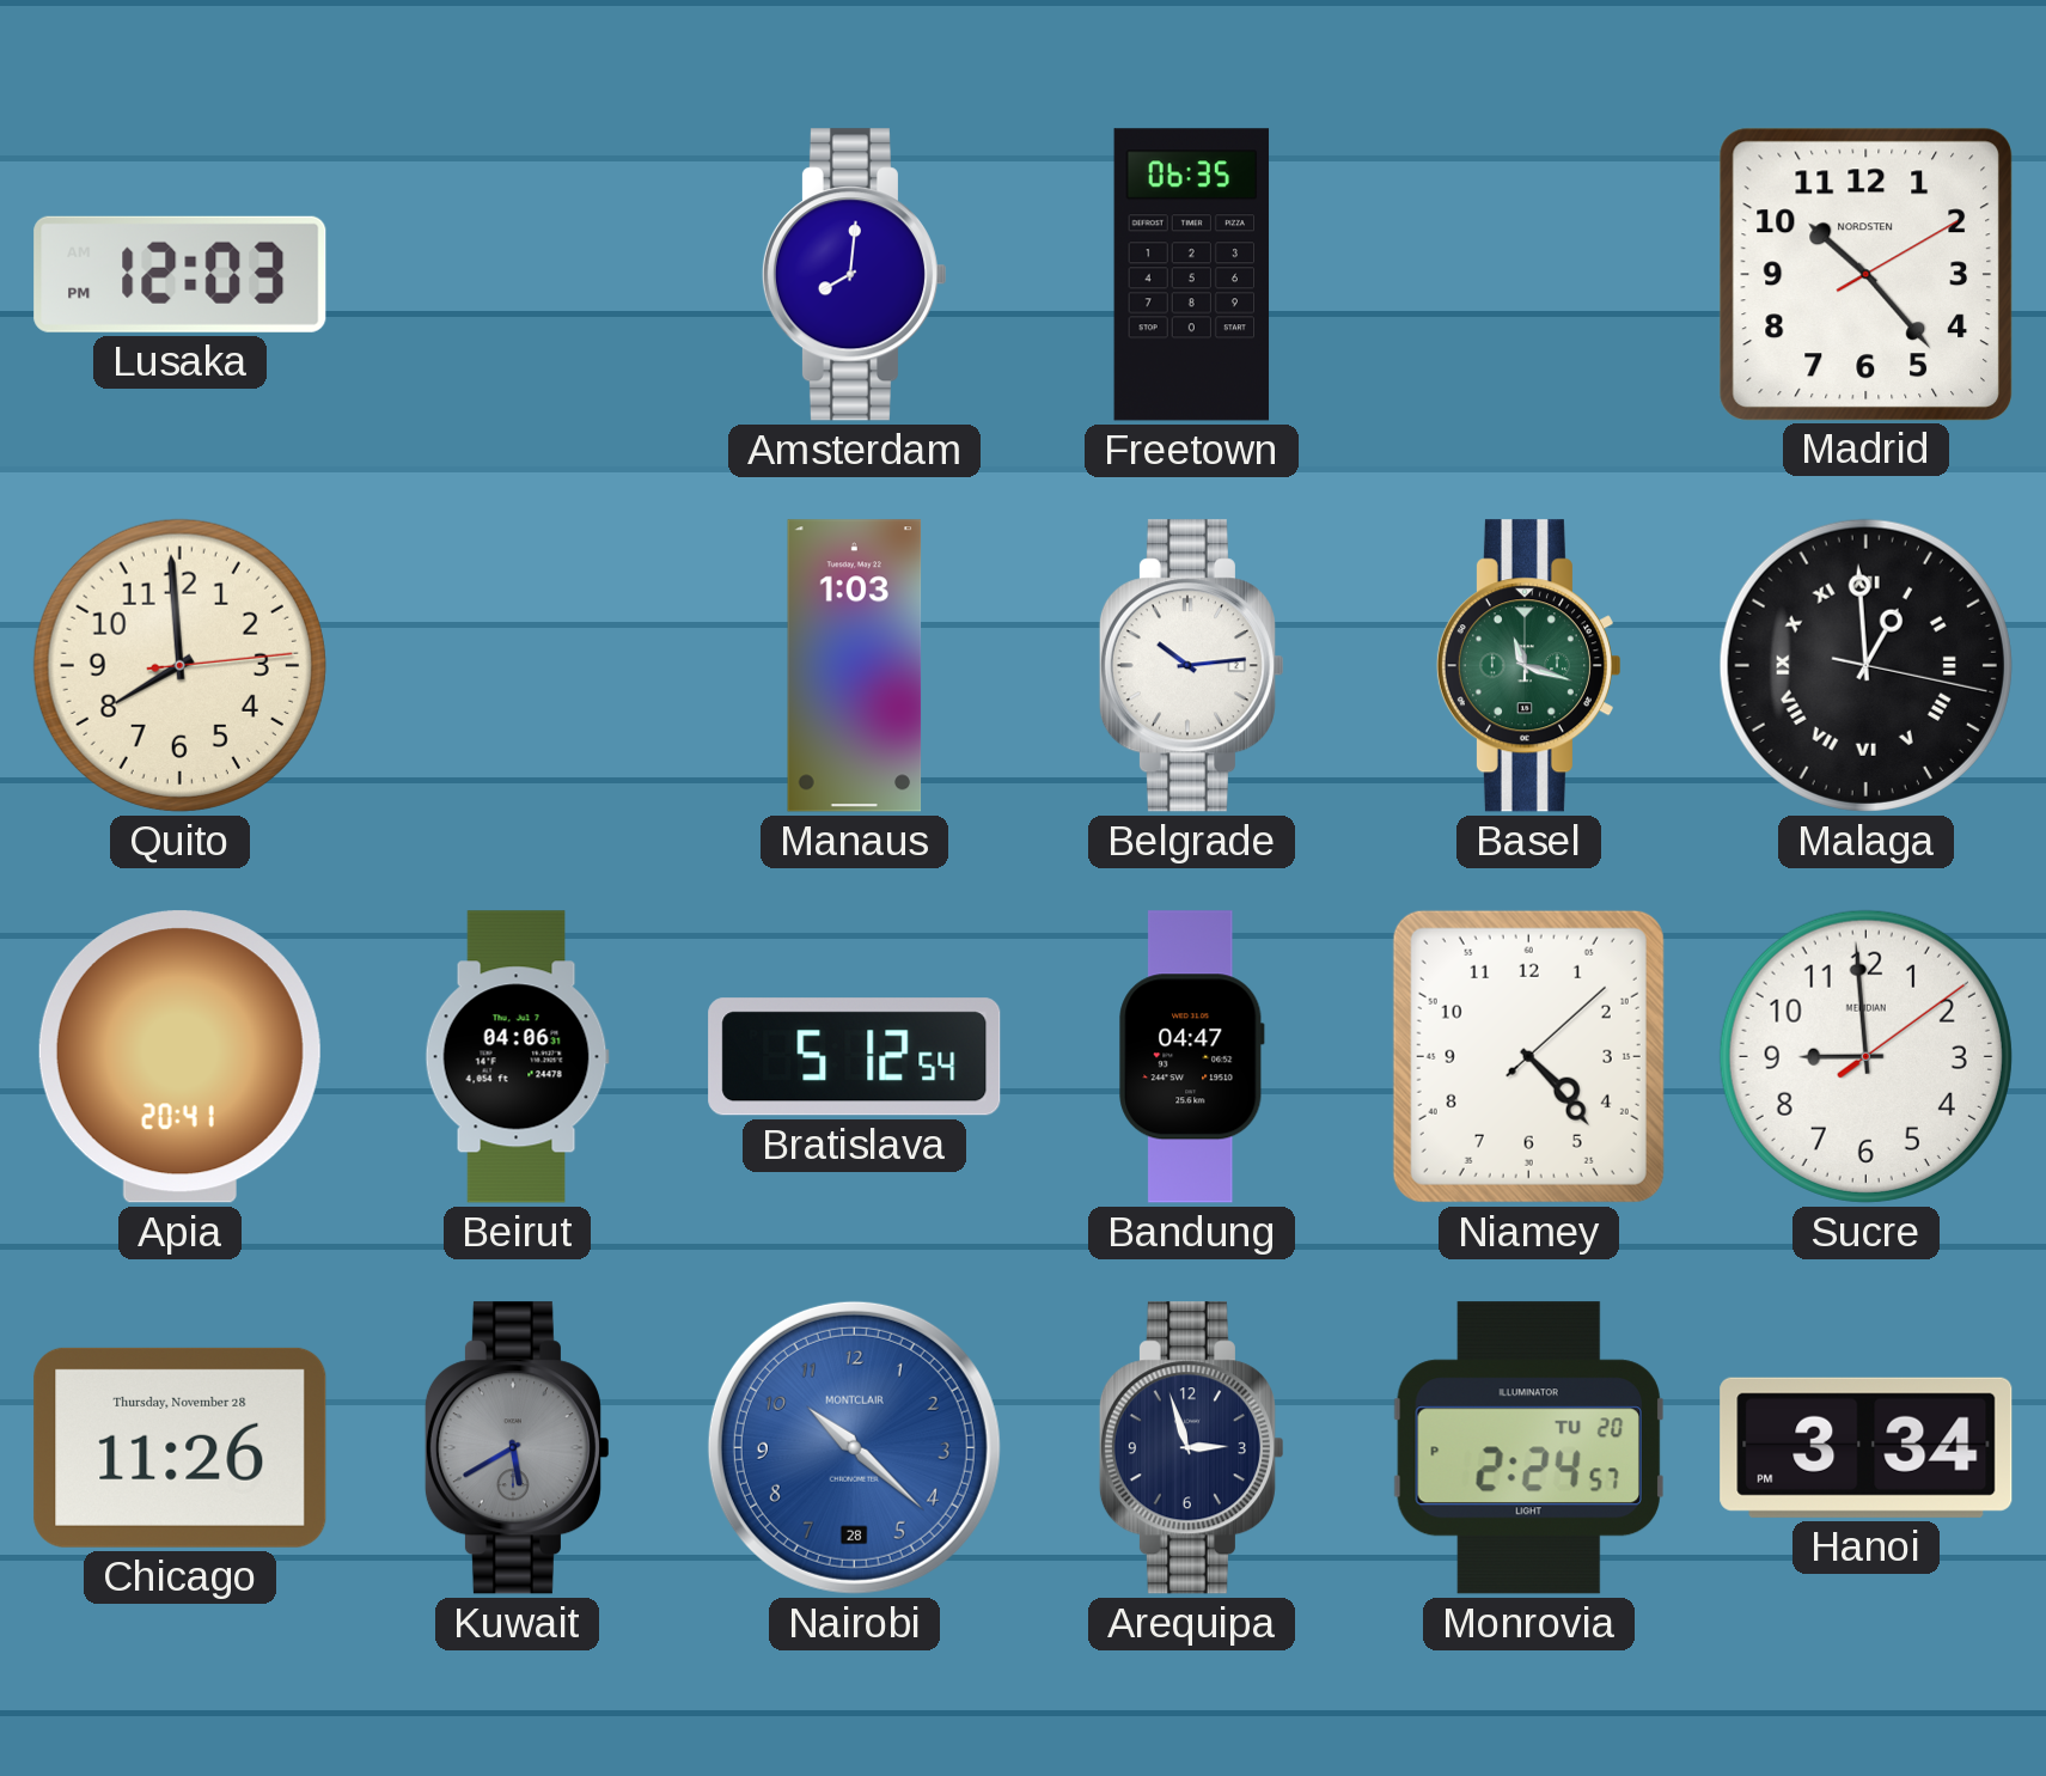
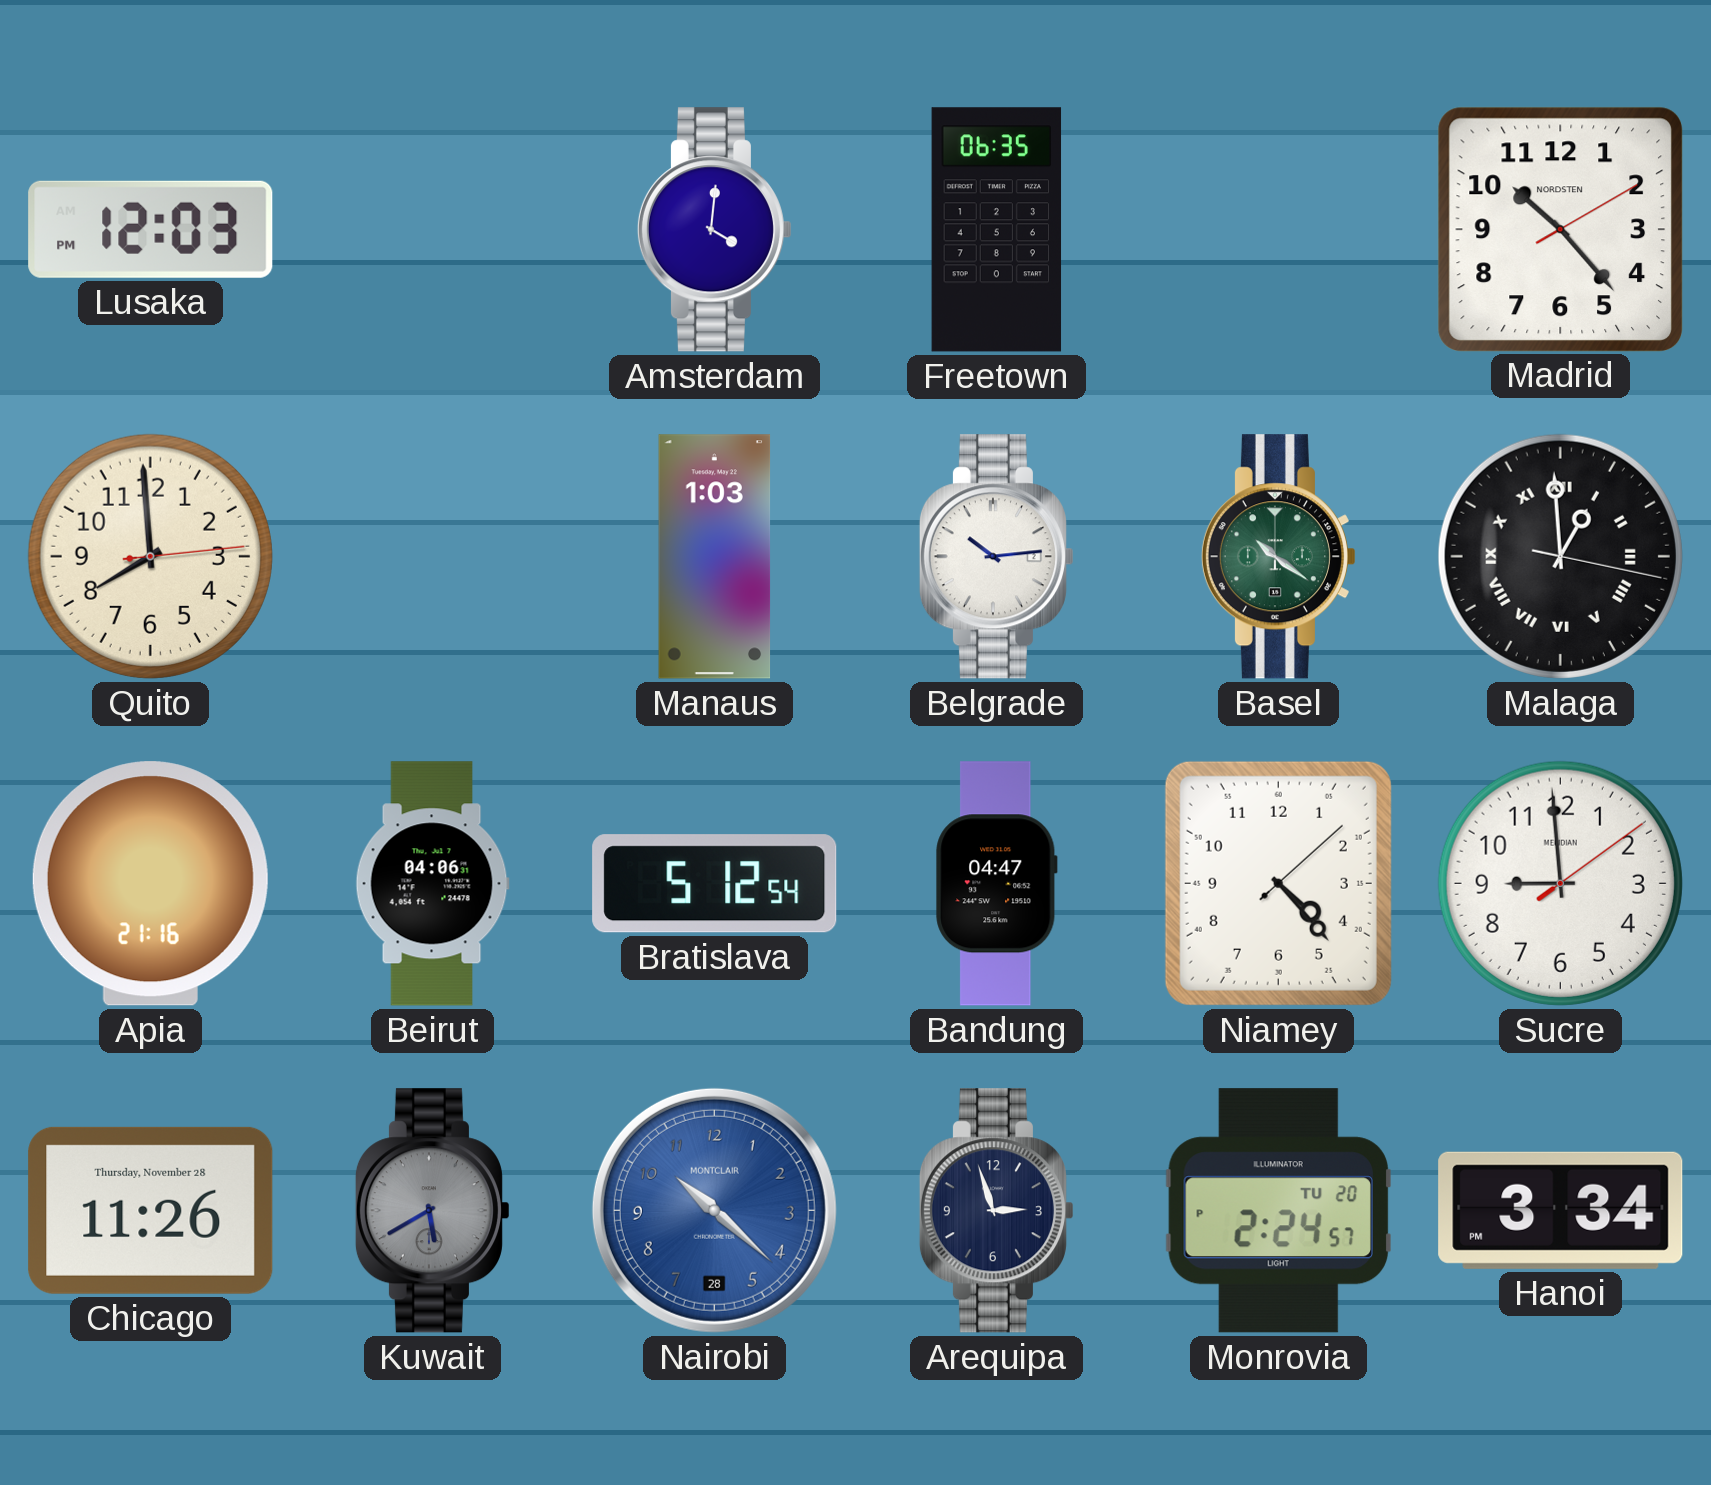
Amsterdam: 8:01 -> 4:01
Basel: 11:18 -> 10:21
Apia: 20:41 -> 21:16
